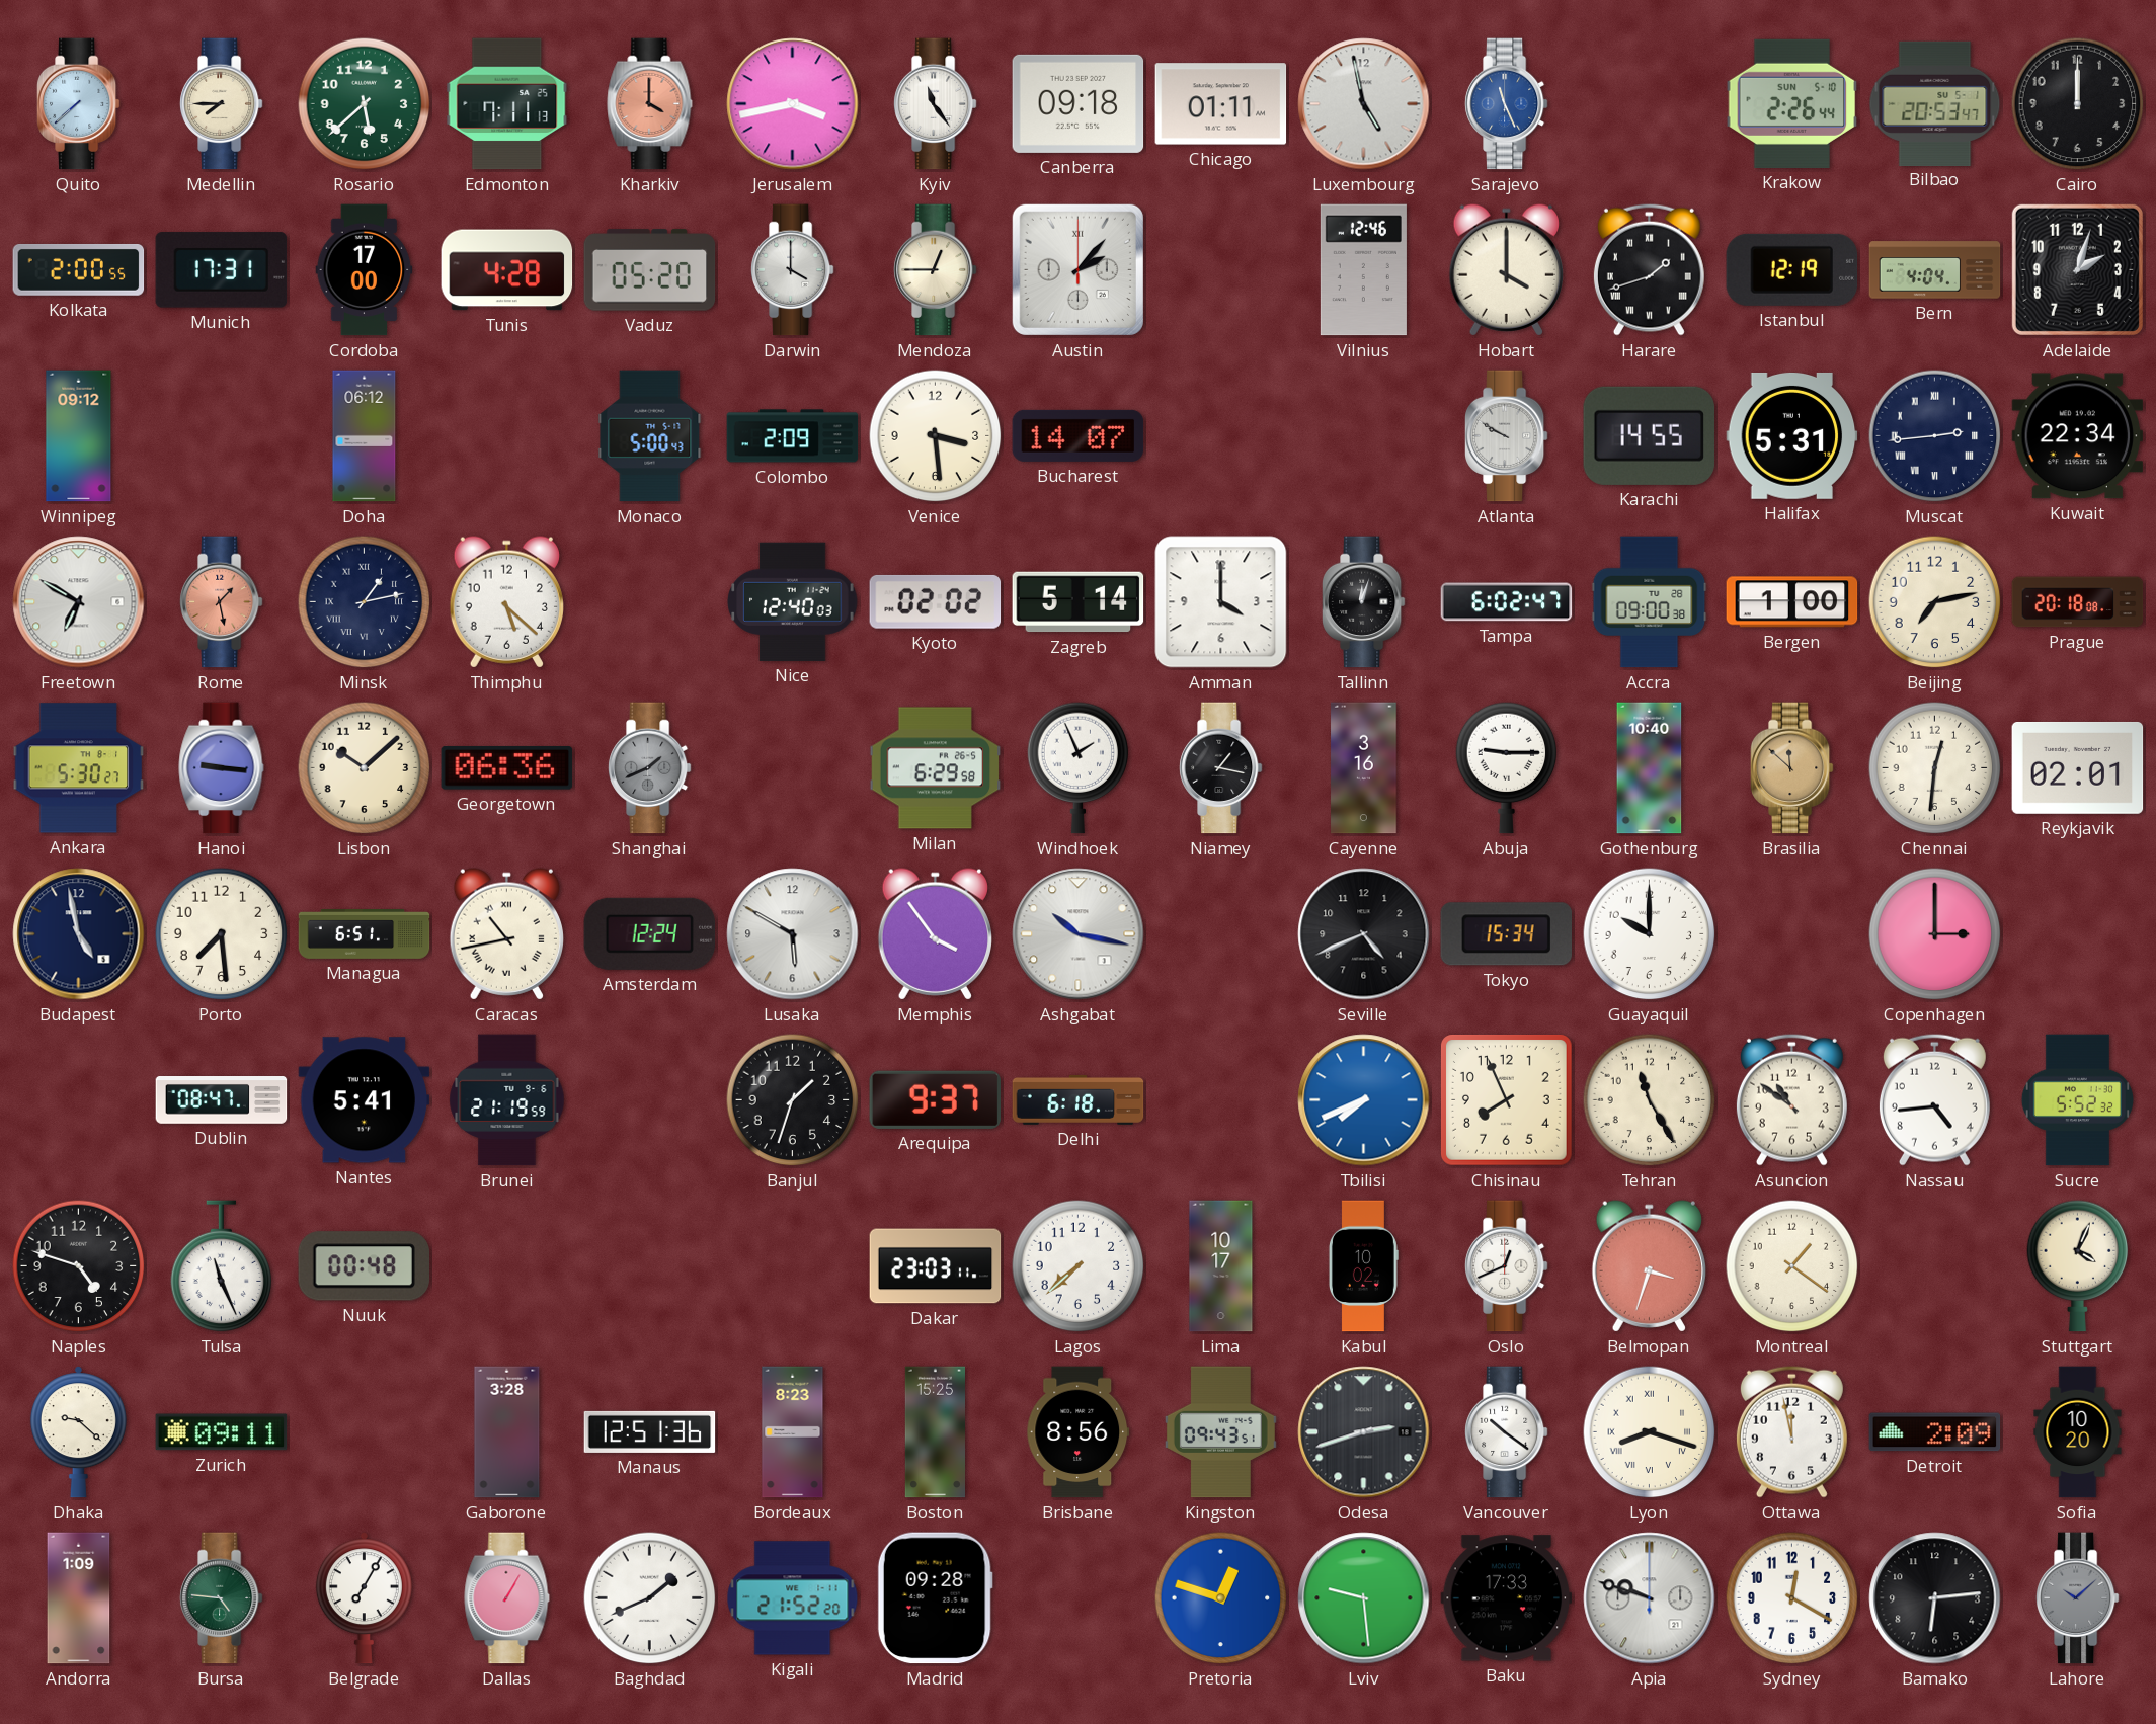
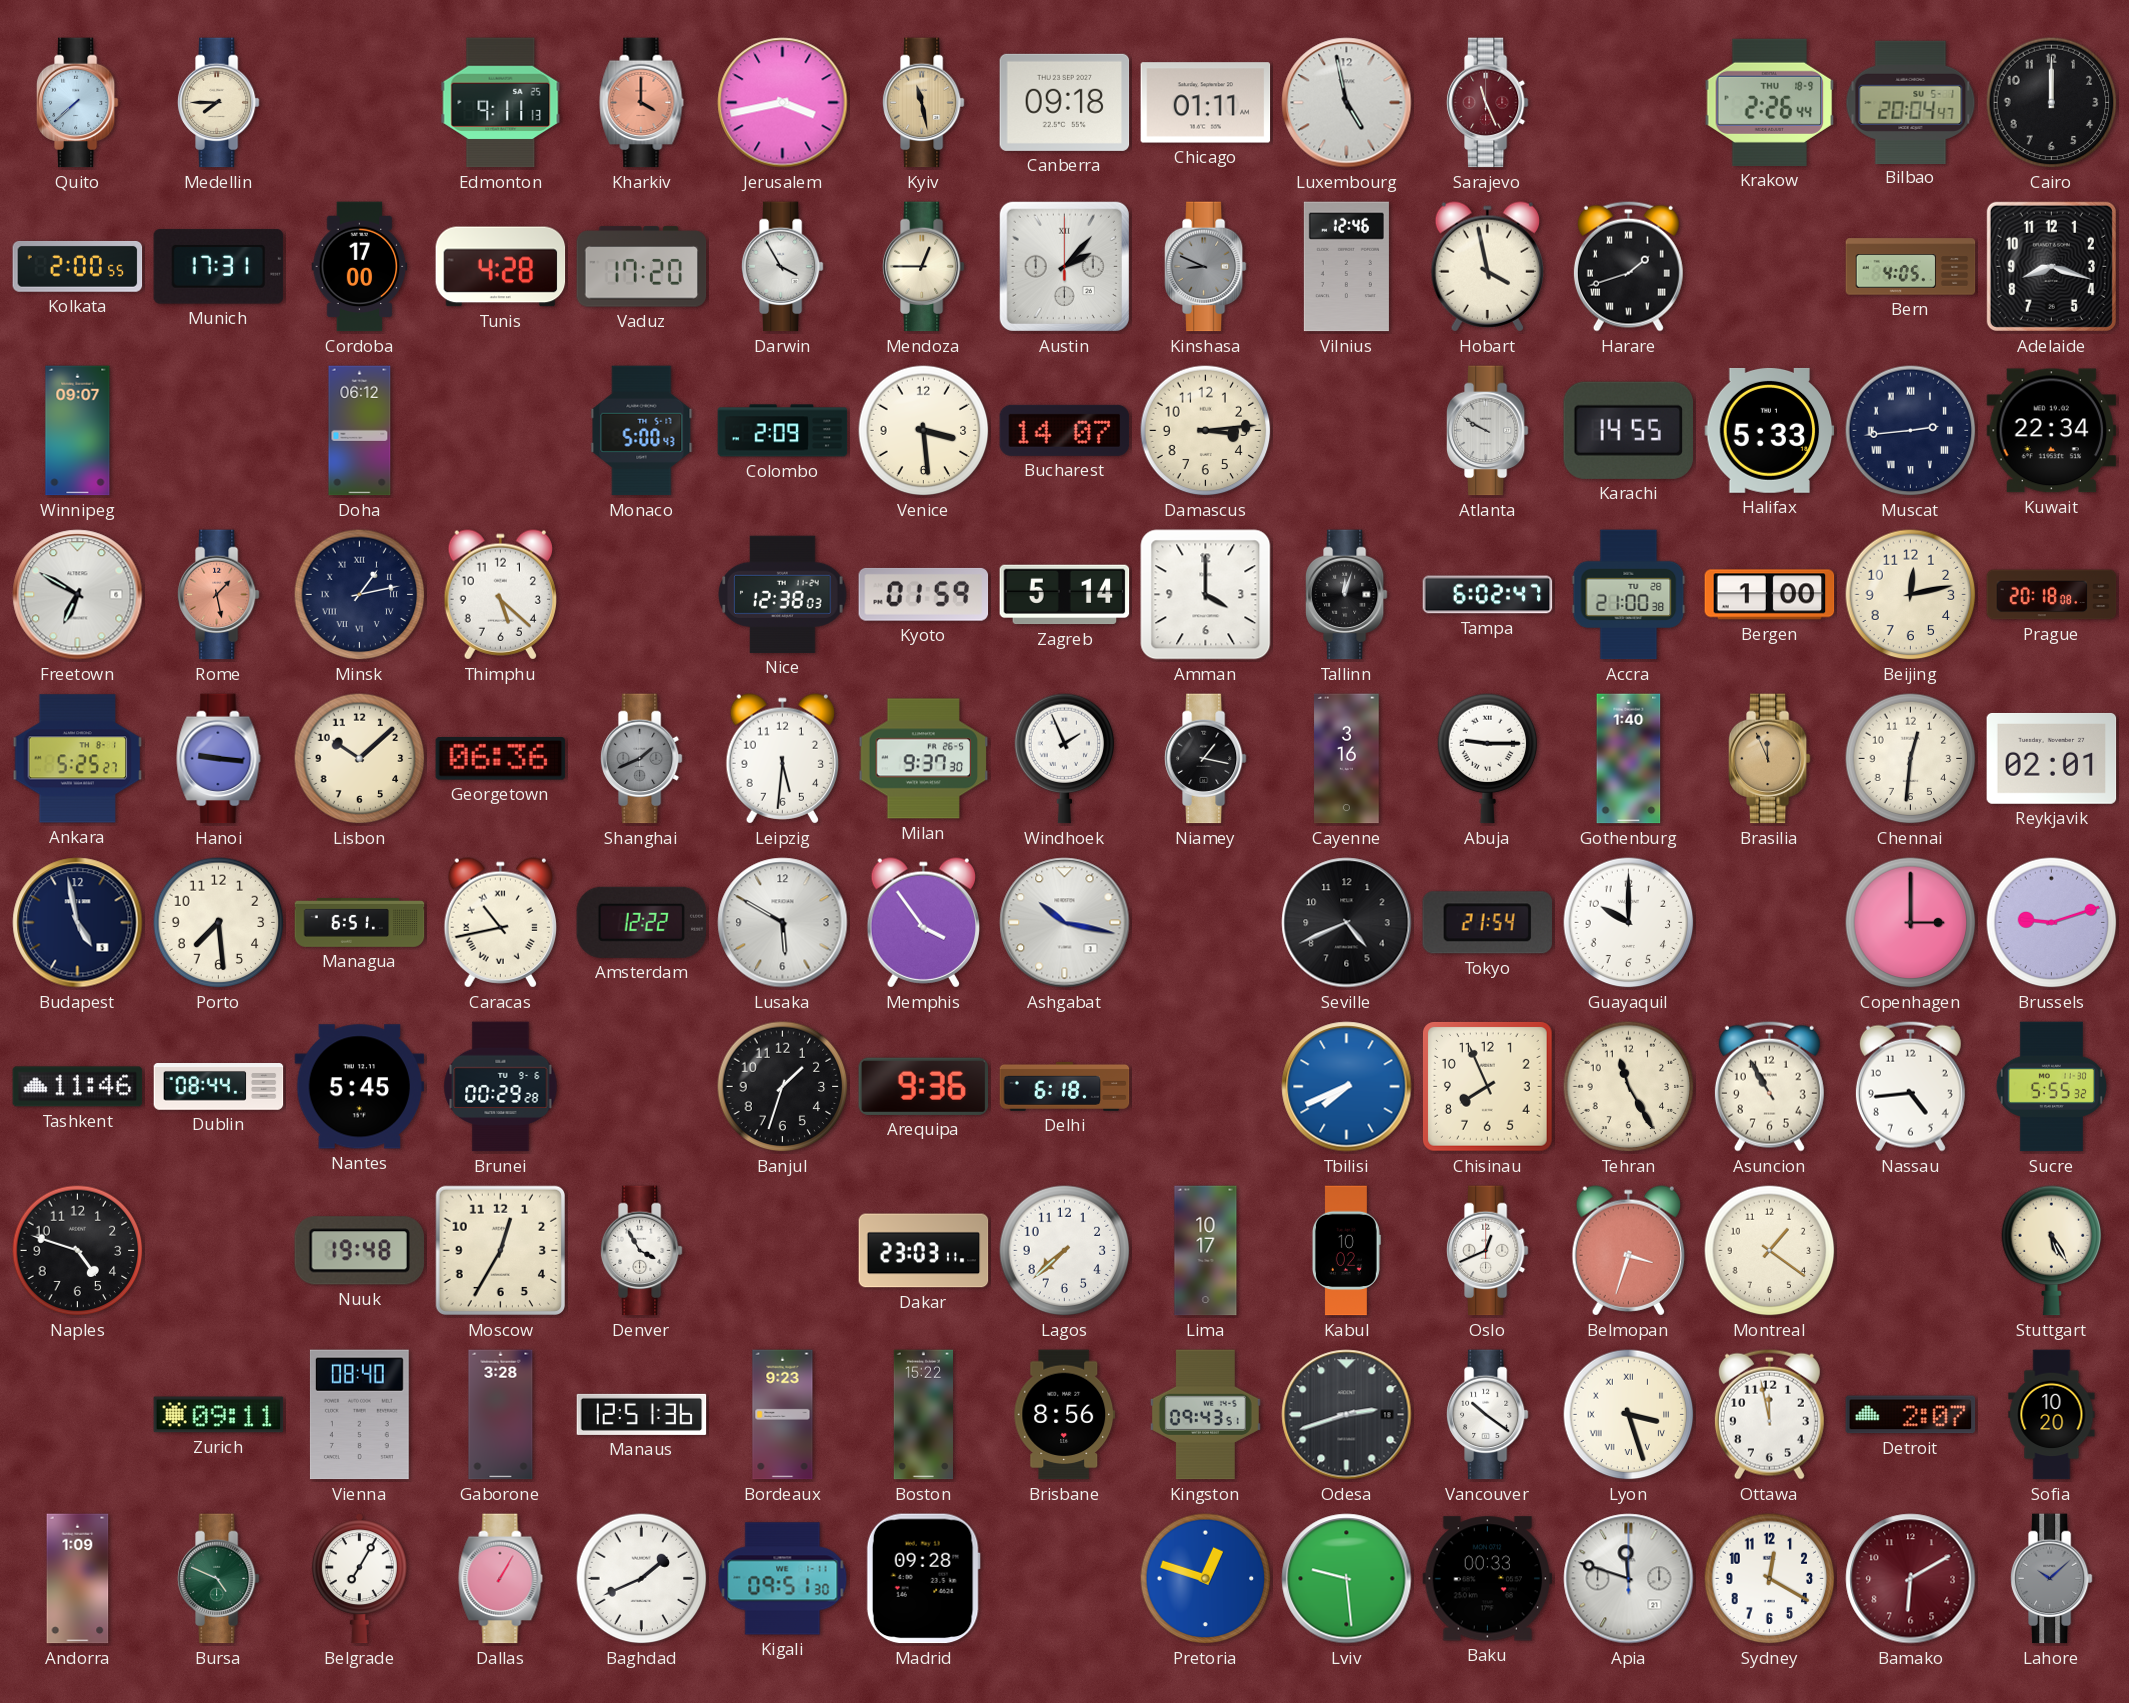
Rosario: 5:38 -> none
Edmonton: 7:11 -> 9:11
Kyiv: 11:24 -> 11:28
Kyiv dial: white -> champagne
Sarajevo dial: blue -> burgundy
Krakow date: SUN 5-10 -> THU 18-9
Bilbao: 20:53 -> 20:04
Vaduz: 05:20 -> 17:20
Darwin: 4:00 -> 3:55
Kinshasa: none -> 8:49
Hobart: 4:00 -> 3:58
Istanbul: 12:19 -> none
Bern: 4:04 -> 4:05
Adelaide: 2:03 -> 8:18
Winnipeg: 09:12 -> 09:07
Damascus: none -> 3:14
Halifax: 5:31 -> 5:33
Nice: 12:40 -> 12:38
Kyoto: 02:02 -> 01:59
Accra: 09:00 -> 21:00
Beijing: 7:13 -> 12:13
Ankara: 5:30 -> 5:25
Leipzig: none -> 5:31
Milan: 6:29 -> 9:37
Gothenburg: 10:40 -> 1:40
Brasilia: 11:52 -> 11:56
Amsterdam: 12:24 -> 12:22
Tokyo: 15:34 -> 21:54
Brussels: none -> 9:12
Tashkent: none -> 11:46
Dublin: 08:47 -> 08:44
Nantes: 5:41 -> 5:45
Brunei: 21:19 -> 00:29
Arequipa: 9:37 -> 9:36
Asuncion: 10:51 -> 10:55
Sucre: 5:52 -> 5:55
Tulsa: 11:26 -> none
Nuuk: 00:48 -> 19:48
Moscow: none -> 12:35
Denver: none -> 3:55
Stuttgart: 4:04 -> 5:25
Dhaka: 9:22 -> none
Vienna: none -> 08:40
Bordeaux: 8:23 -> 9:23
Boston: 15:25 -> 15:22
Lyon: 8:18 -> 3:27
Detroit: 2:09 -> 2:07
Bursa: 4:46 -> 4:49
Kigali: 21:52 -> 09:51
Baku: 17:33 -> 00:33
Apia: 9:48 -> 11:48
Bamako: 6:14 -> 6:10
Bamako dial: black -> burgundy
